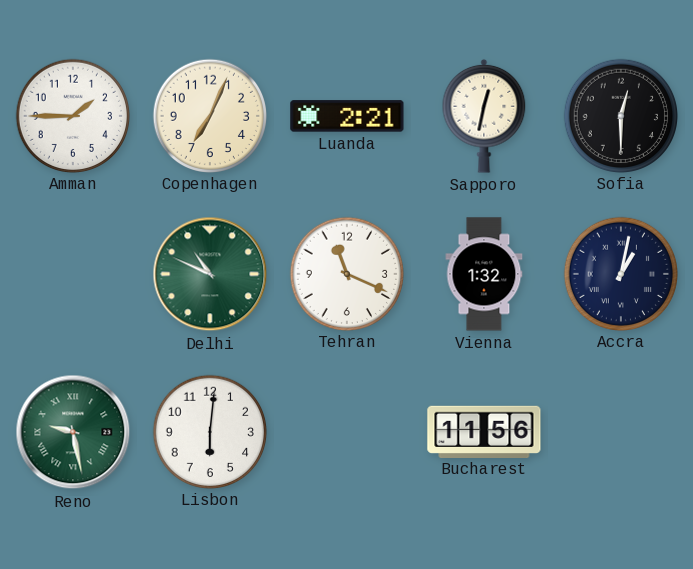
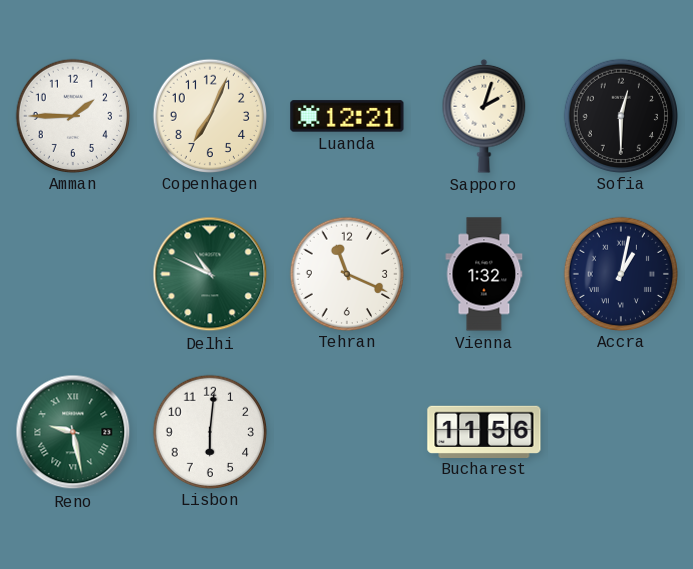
Luanda: 2:21 -> 12:21
Sapporo: 12:32 -> 2:03
